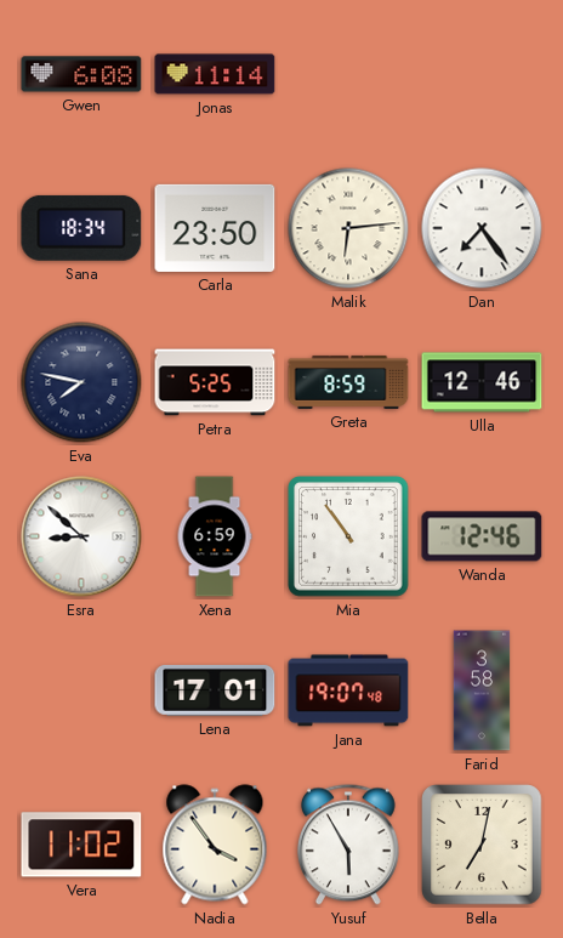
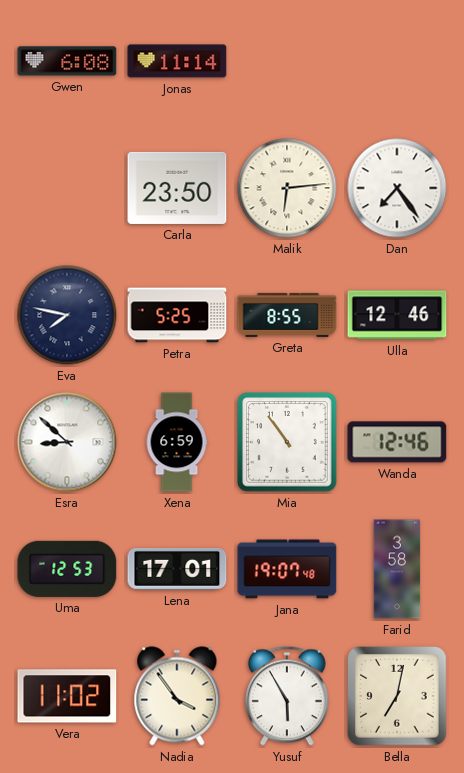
Sana: 18:34 -> none
Greta: 8:59 -> 8:55
Uma: none -> 12:53
